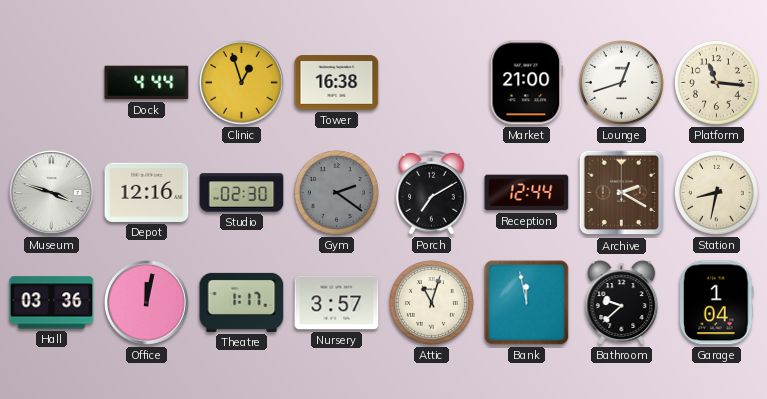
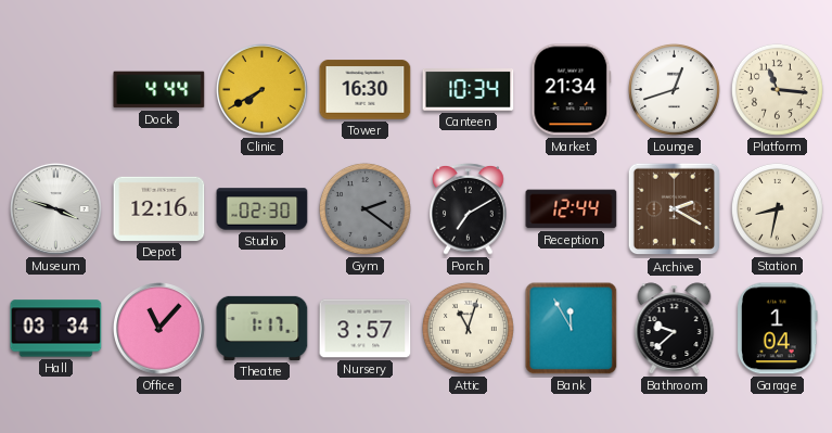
Clinic: 12:57 -> 7:40
Tower: 16:38 -> 16:30
Canteen: none -> 10:34
Market: 21:00 -> 21:34
Hall: 03:36 -> 03:34
Office: 12:02 -> 11:07
Bank: 11:58 -> 11:55
